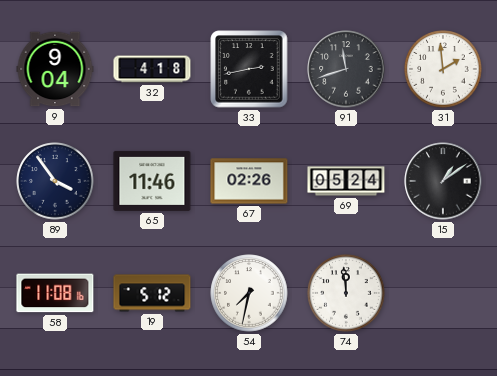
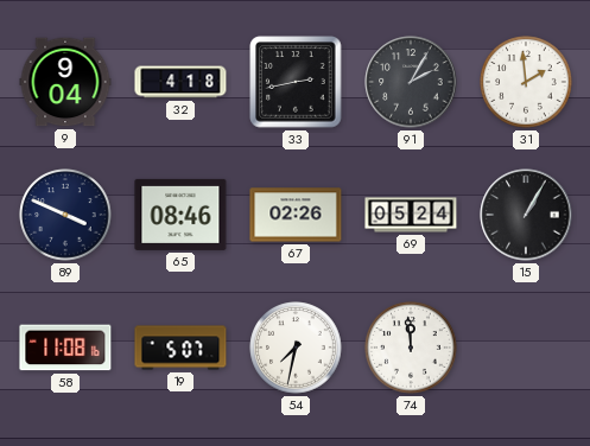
91: 11:42 -> 2:05
89: 3:54 -> 3:49
65: 11:46 -> 08:46
15: 1:09 -> 1:05
19: 5:12 -> 5:07
